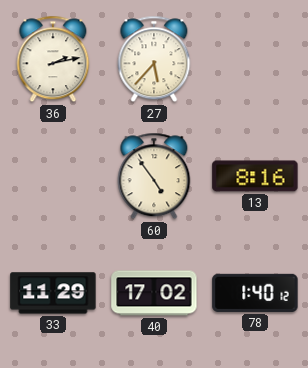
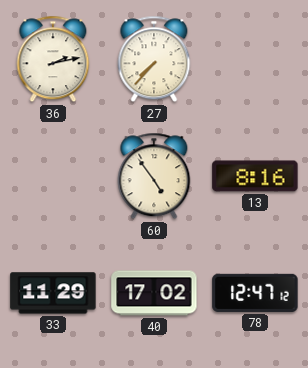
27: 5:37 -> 7:37
78: 1:40 -> 12:47
